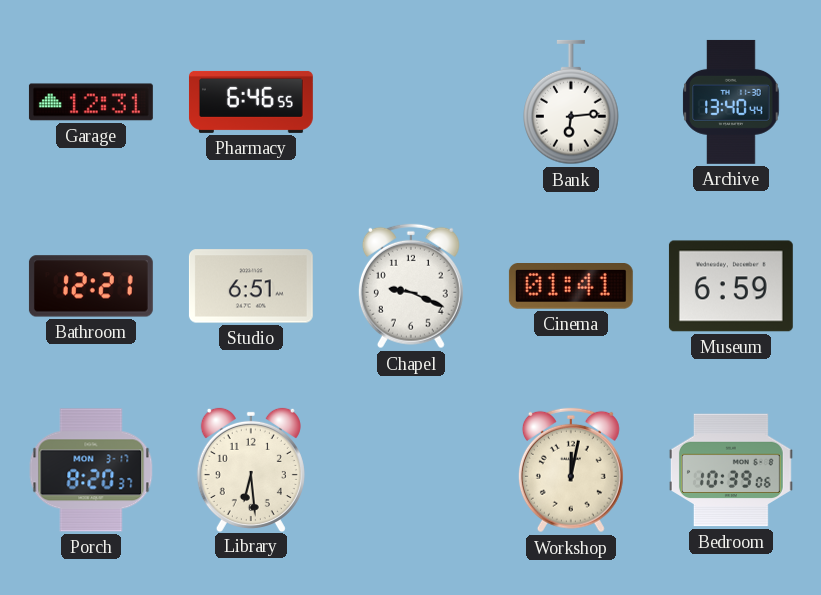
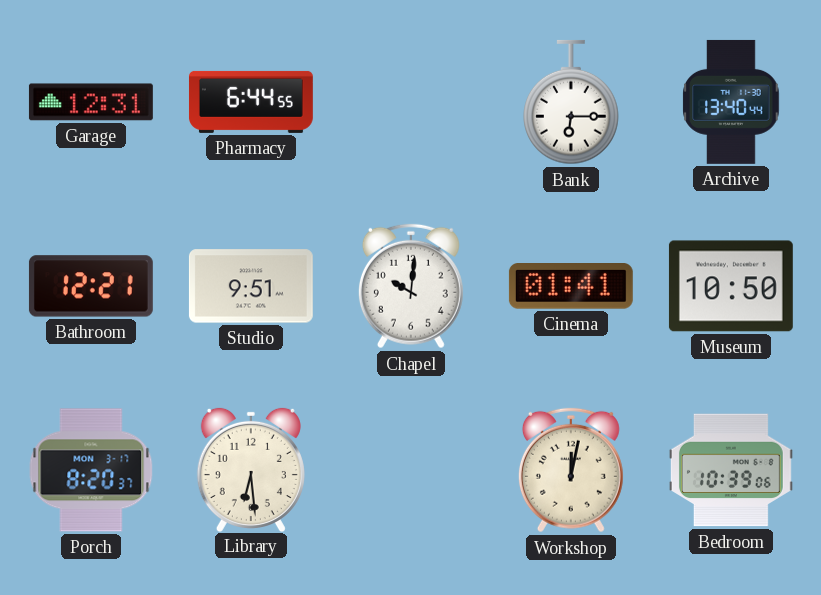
Pharmacy: 6:46 -> 6:44
Bank: 6:14 -> 6:15
Studio: 6:51 -> 9:51
Chapel: 9:19 -> 10:01
Museum: 6:59 -> 10:50
